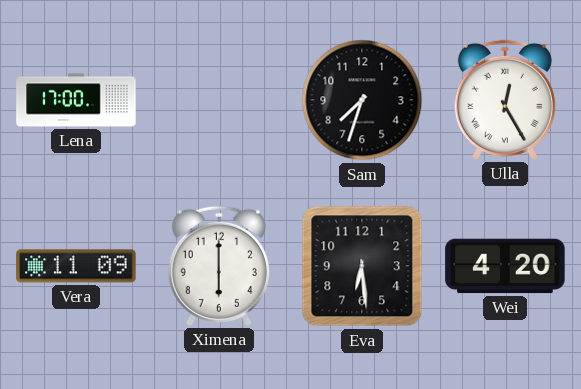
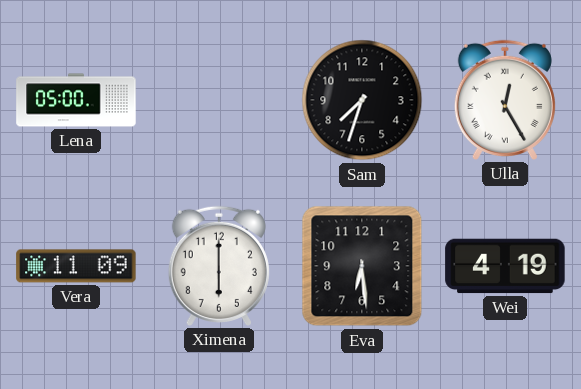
Lena: 17:00 -> 05:00
Wei: 4:20 -> 4:19
